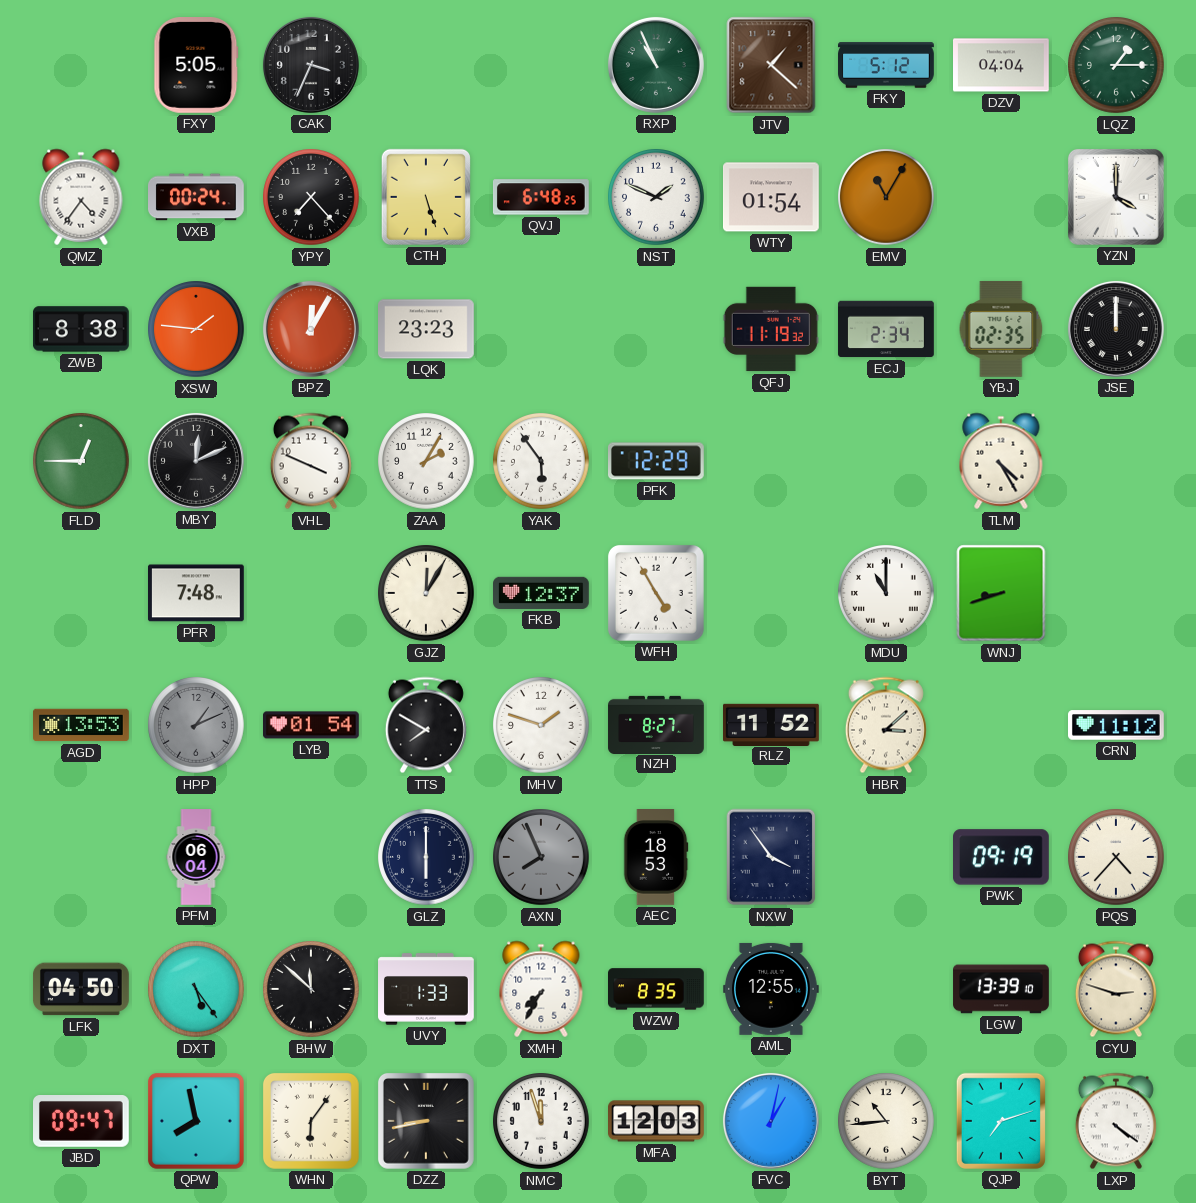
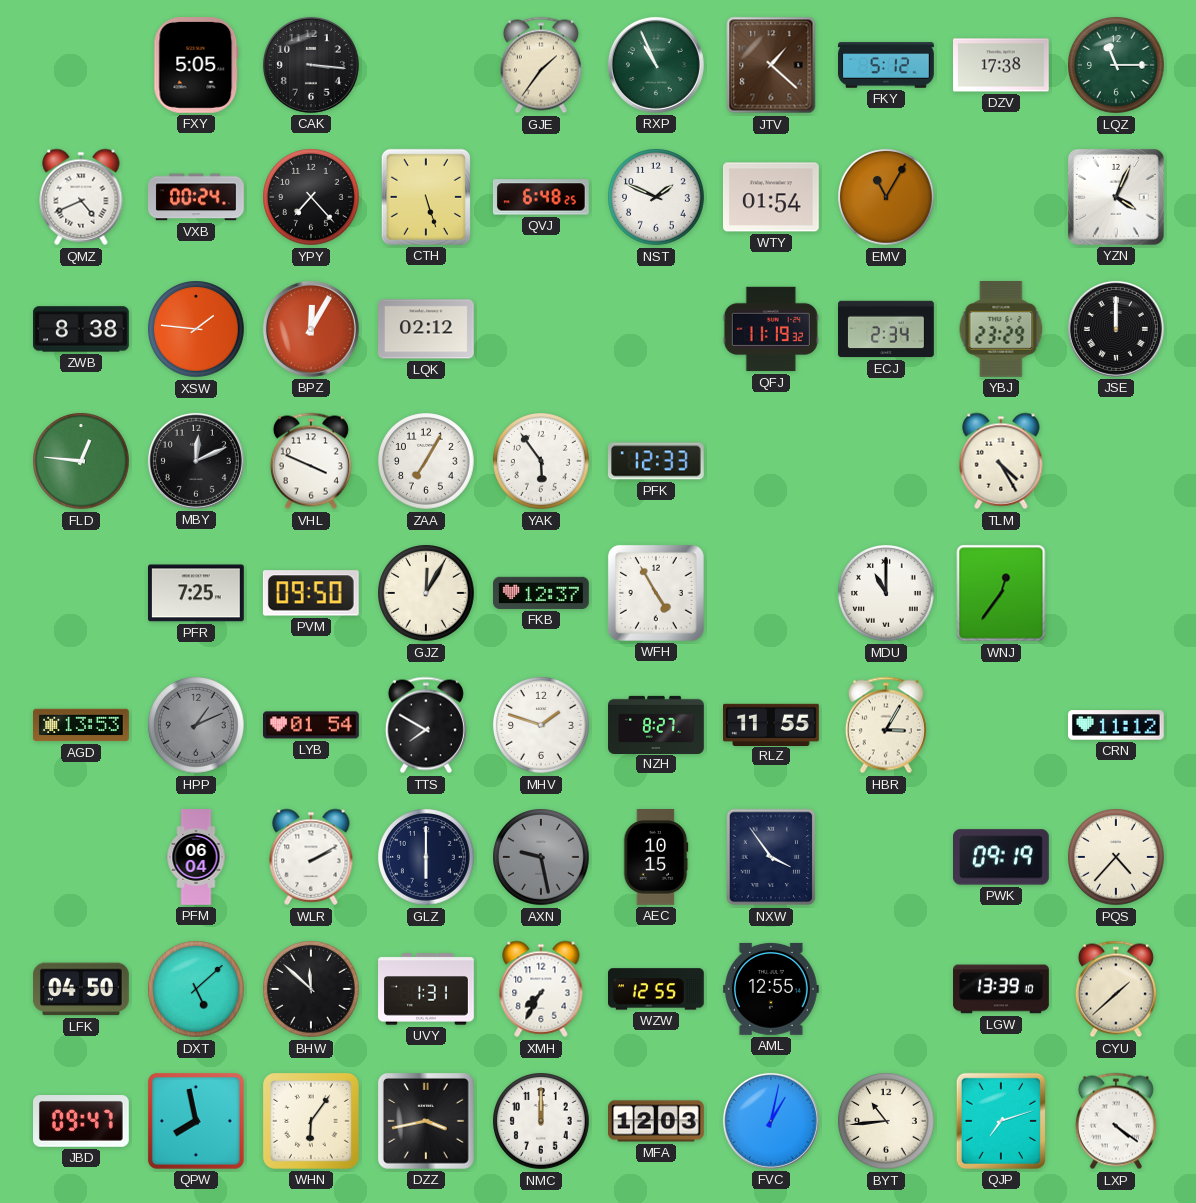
CAK: 3:34 -> 3:16
GJE: none -> 1:36
DZV: 04:04 -> 17:38
LQZ: 1:15 -> 11:15
QMZ: 4:36 -> 4:41
YZN: 4:00 -> 4:04
LQK: 23:23 -> 02:12
YBJ: 02:35 -> 23:29
FLD: 12:45 -> 12:46
ZAA: 2:05 -> 7:05
PFK: 12:29 -> 12:33
PFR: 7:48 -> 7:25
PVM: none -> 09:50
WNJ: 8:42 -> 12:36
RLZ: 11:52 -> 11:55
HBR: 3:08 -> 3:05
WLR: none -> 2:10
AXN: 7:56 -> 9:28
AEC: 18:53 -> 10:15
DXT: 5:24 -> 5:08
UVY: 1:33 -> 1:31
WZW: 8:35 -> 12:55
CYU: 2:48 -> 1:38
DZZ: 8:43 -> 3:43
NMC: 11:57 -> 12:00
